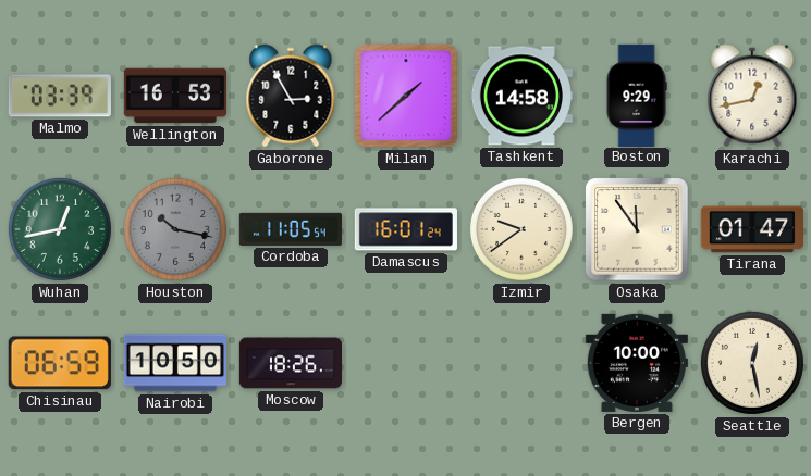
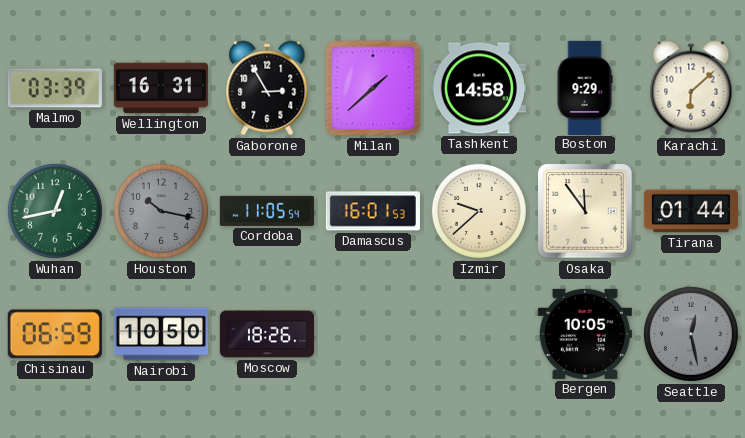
Wellington: 16:53 -> 16:31
Karachi: 12:43 -> 6:08
Damascus: 16:01:24 -> 16:01:53
Izmir: 9:39 -> 9:38
Tirana: 01:47 -> 01:44
Bergen: 10:00 -> 10:05
Seattle dial: cream -> grey
